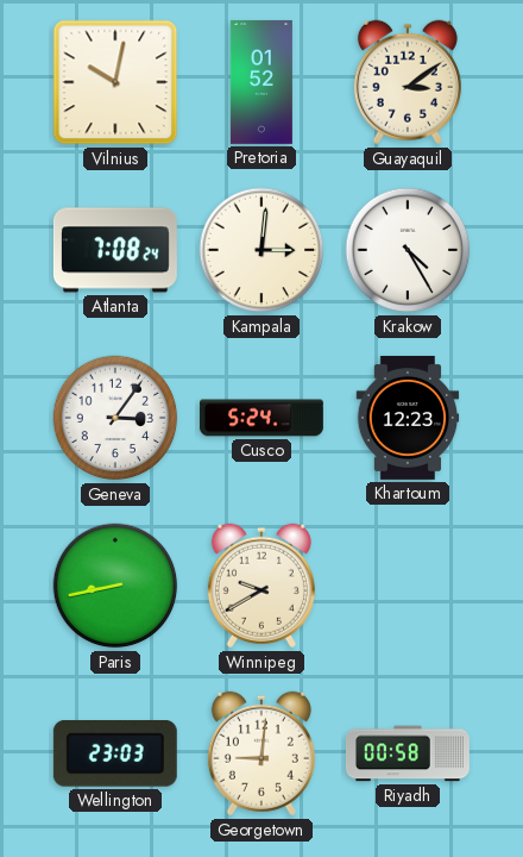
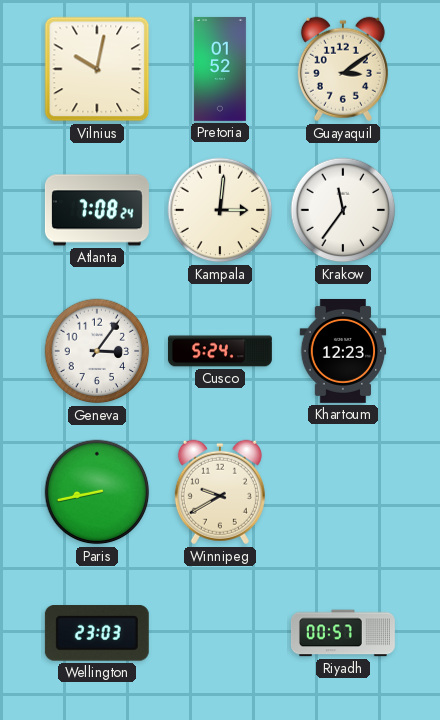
Krakow: 4:25 -> 11:36
Georgetown: 9:01 -> none
Riyadh: 00:58 -> 00:57
